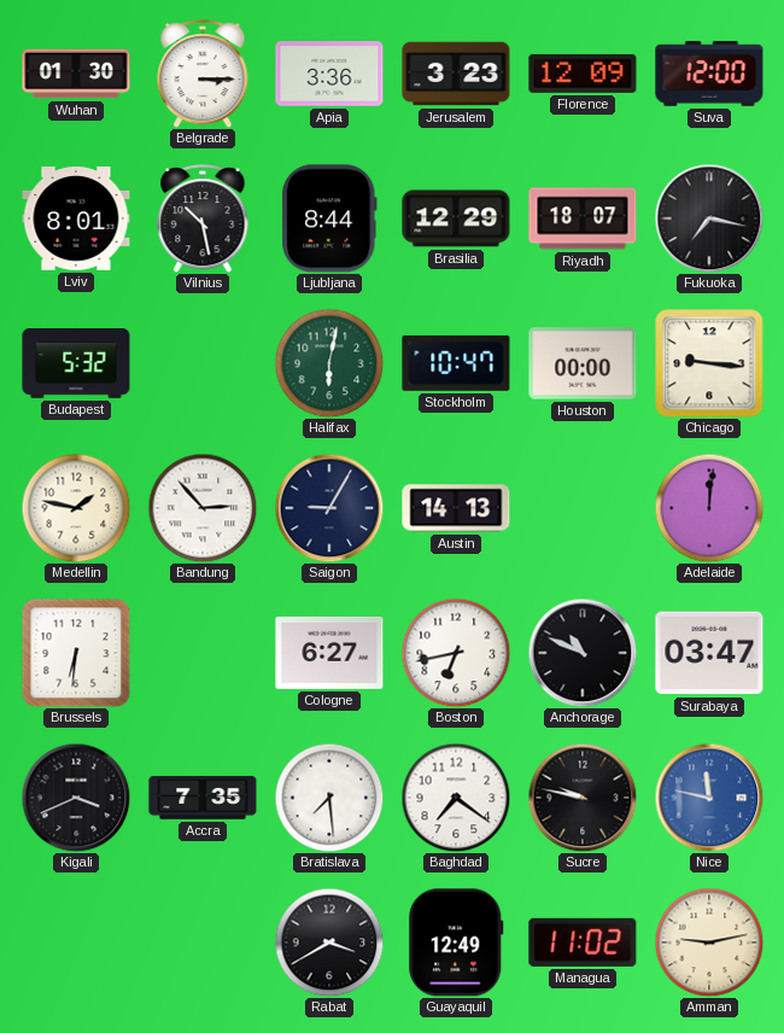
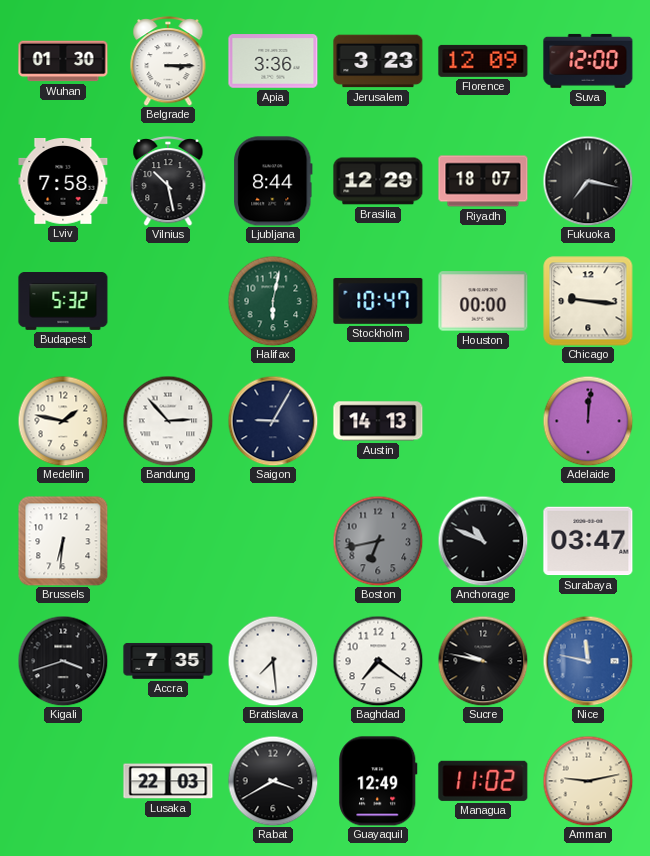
Lviv: 8:01 -> 7:58
Cologne: 6:27 -> none
Boston dial: white -> grey
Kigali: 3:41 -> 3:42
Lusaka: none -> 22:03
